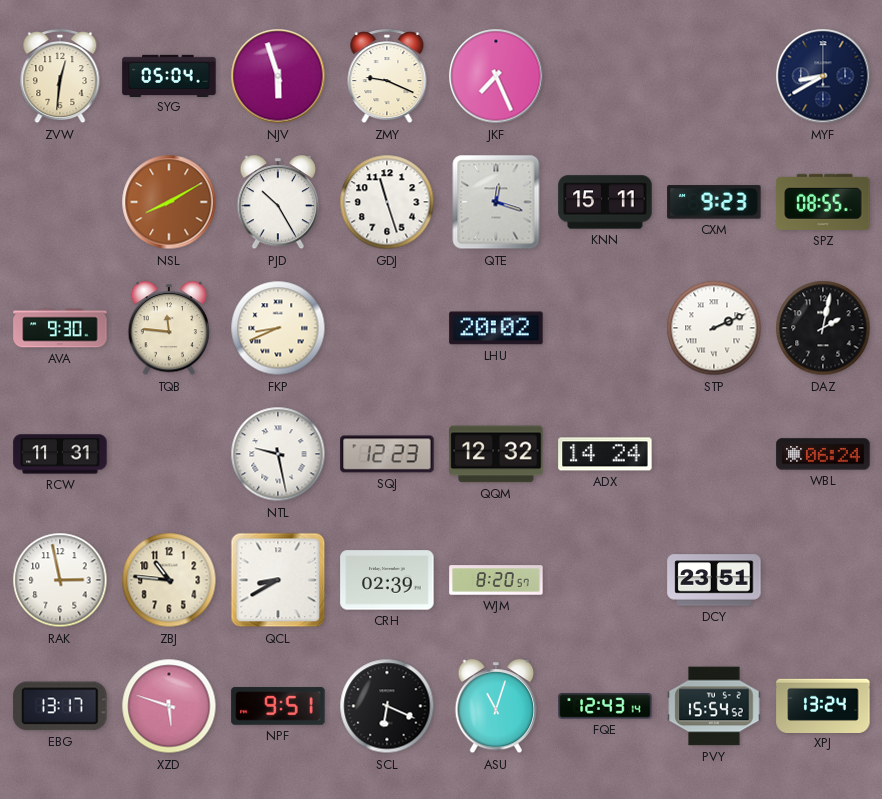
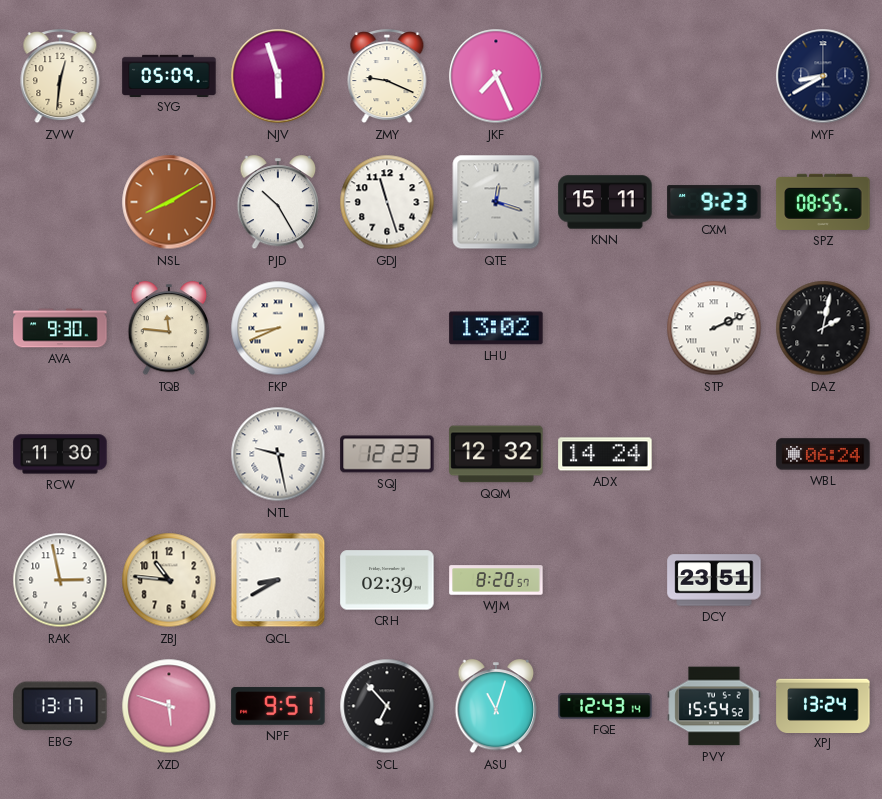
SYG: 05:04 -> 05:09
LHU: 20:02 -> 13:02
RCW: 11:31 -> 11:30
SCL: 6:19 -> 6:53
